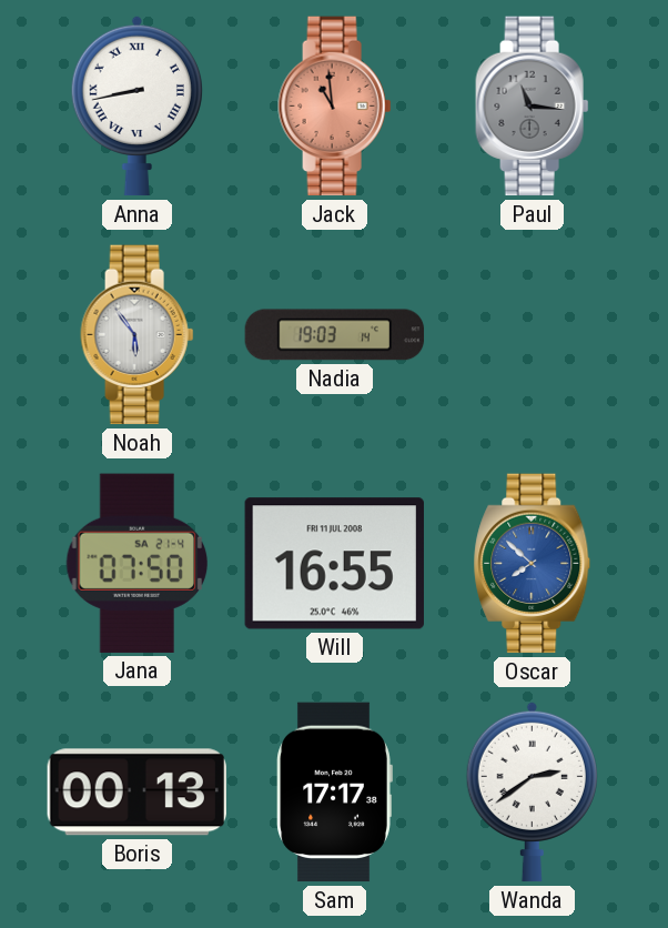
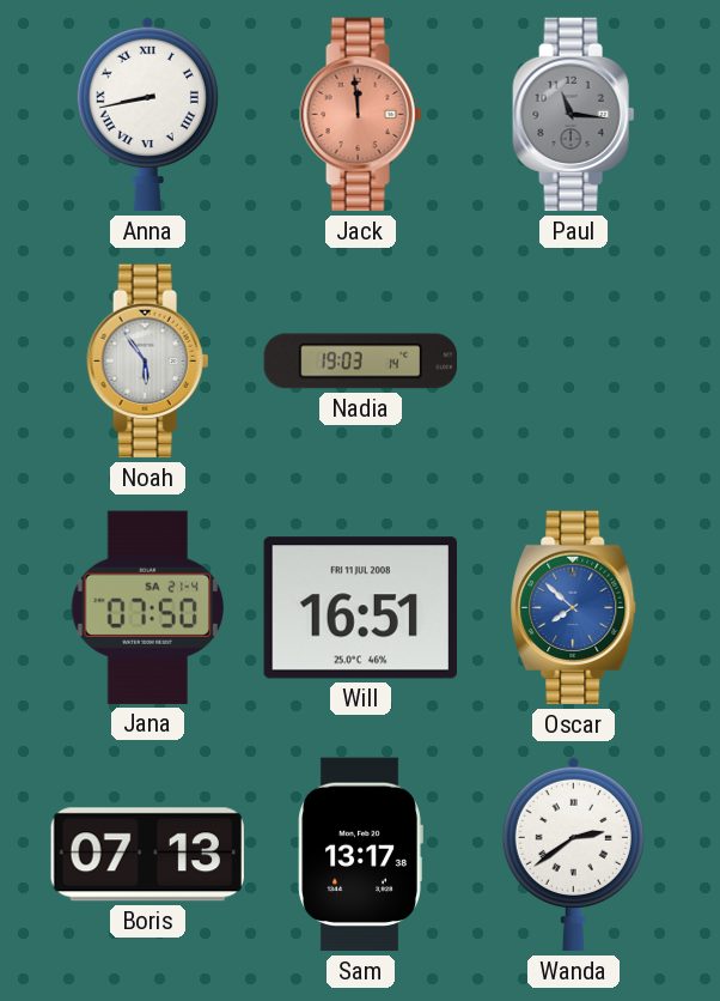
Jack: 10:59 -> 11:59
Will: 16:55 -> 16:51
Boris: 00:13 -> 07:13
Sam: 17:17 -> 13:17
